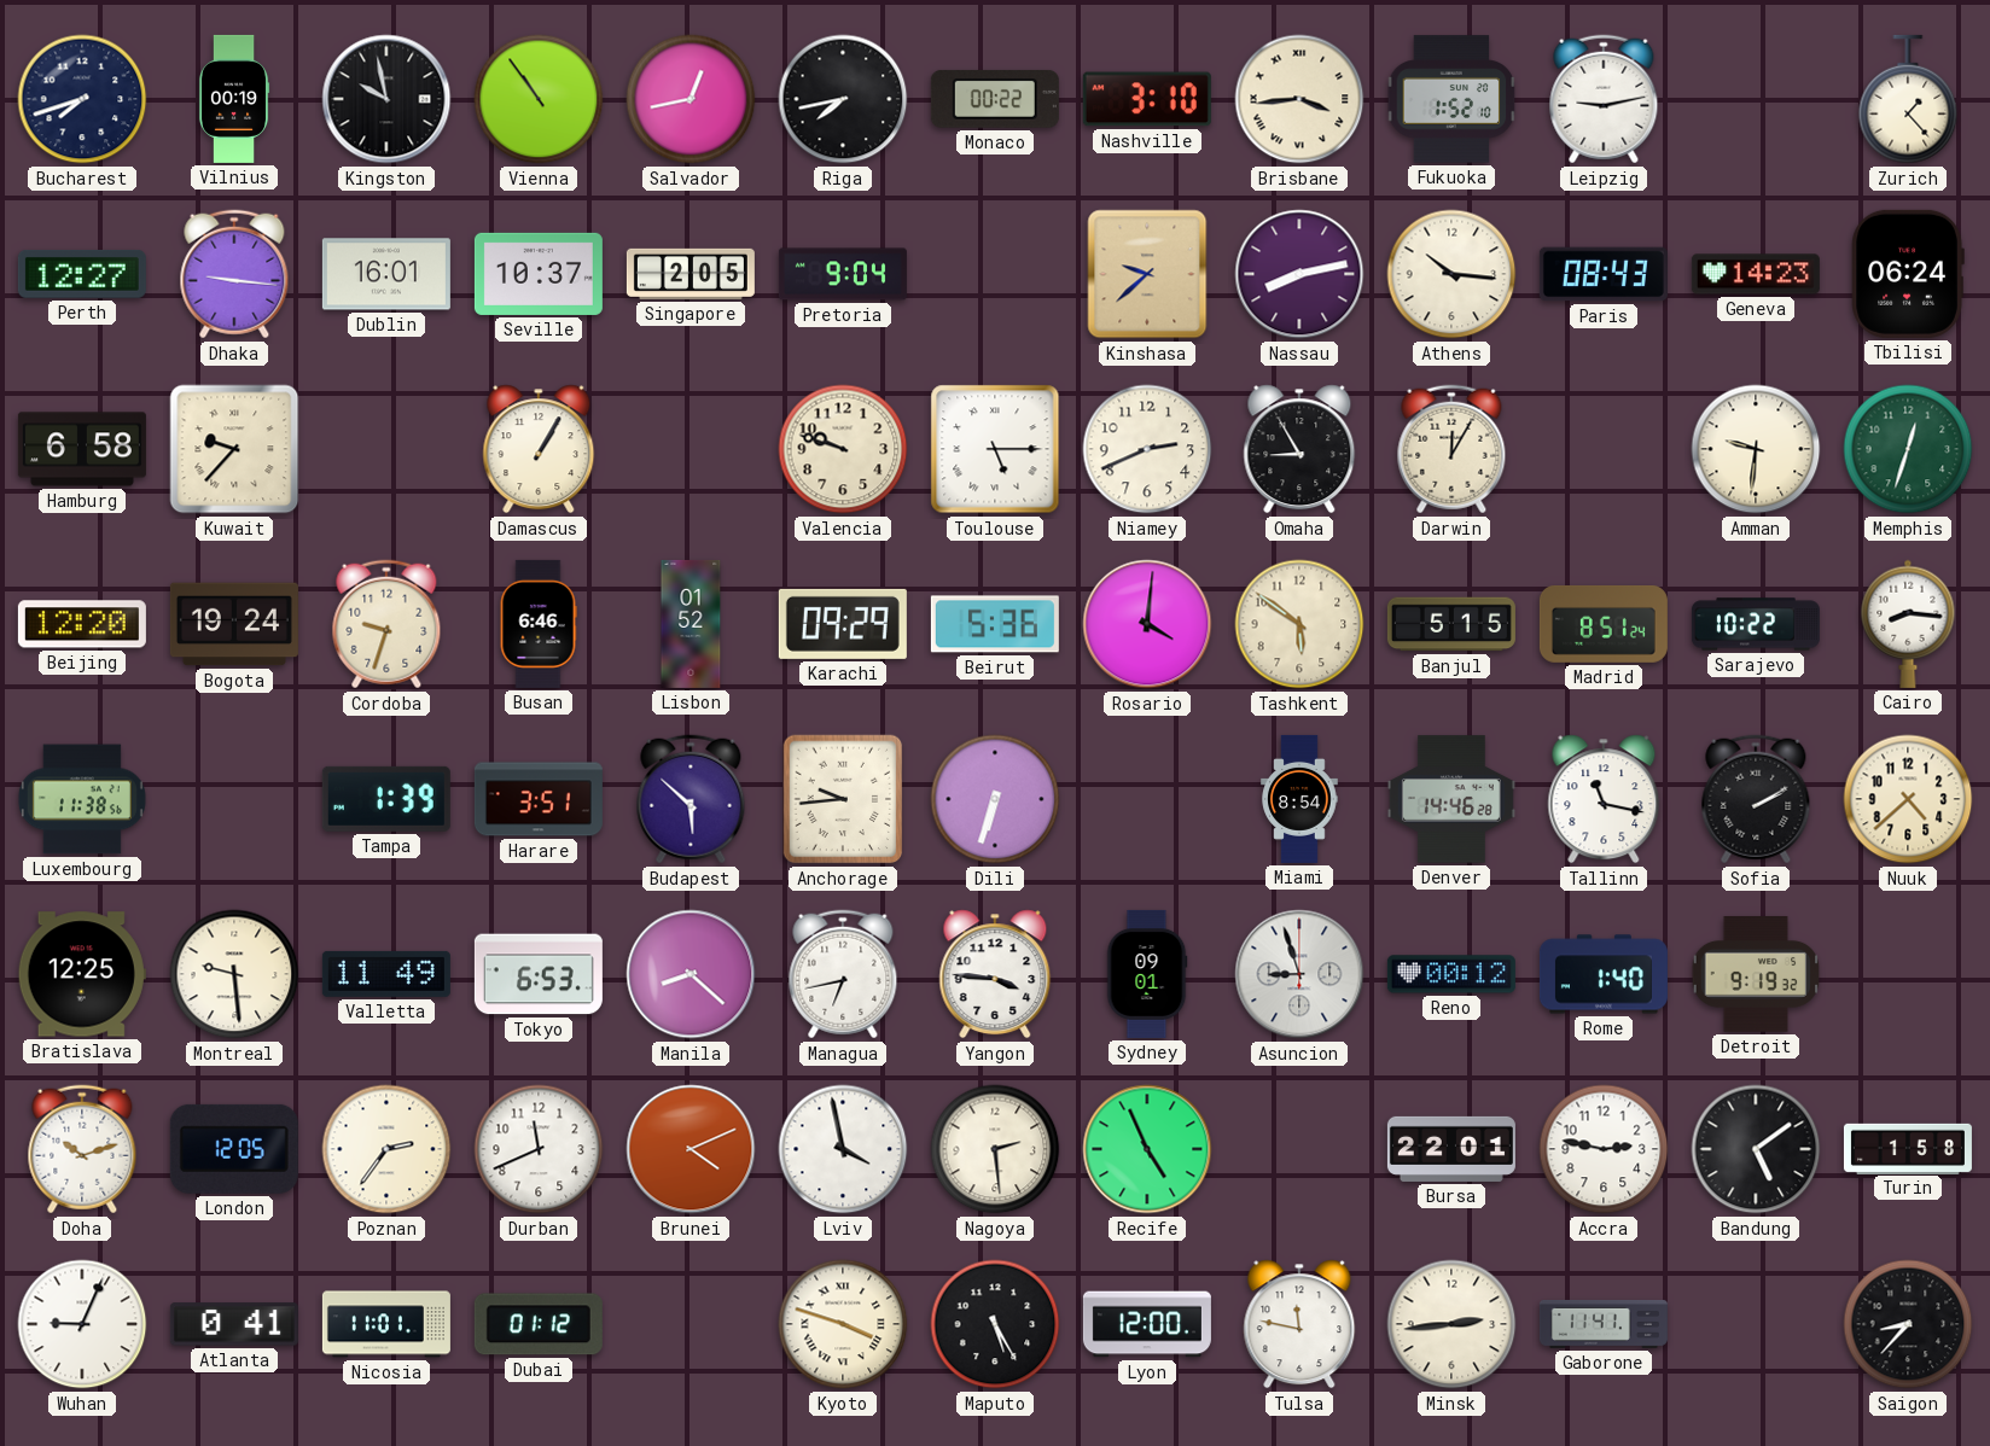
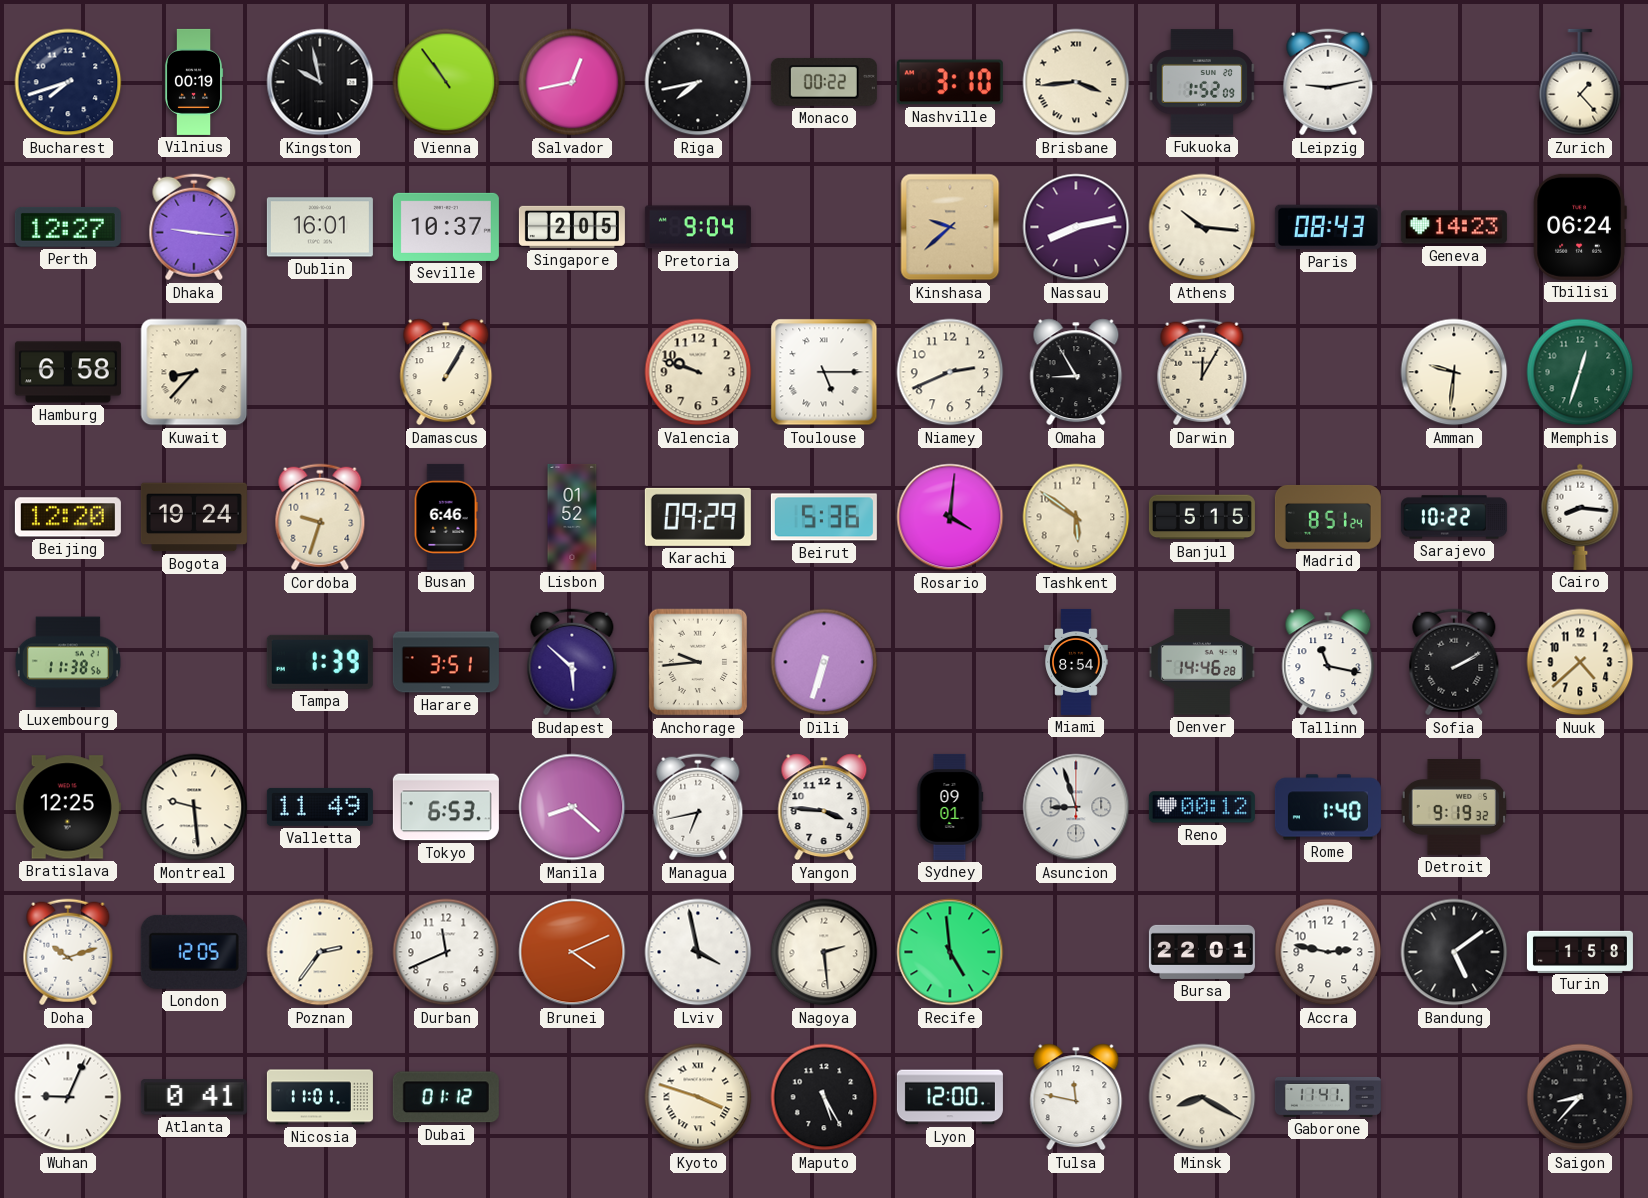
Fukuoka: 1:52:10 -> 1:52:09
Kuwait: 9:37 -> 8:37
Recife: 4:56 -> 4:59
Minsk: 2:44 -> 8:20
